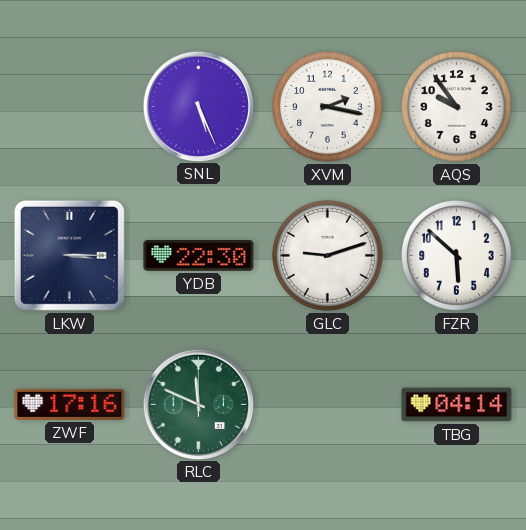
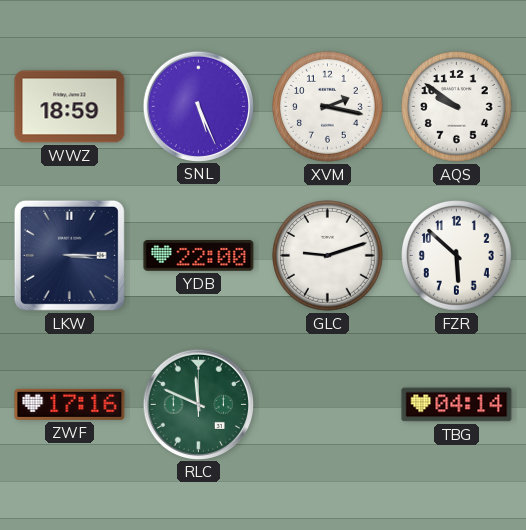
WWZ: none -> 18:59
AQS: 9:54 -> 9:51
YDB: 22:30 -> 22:00
